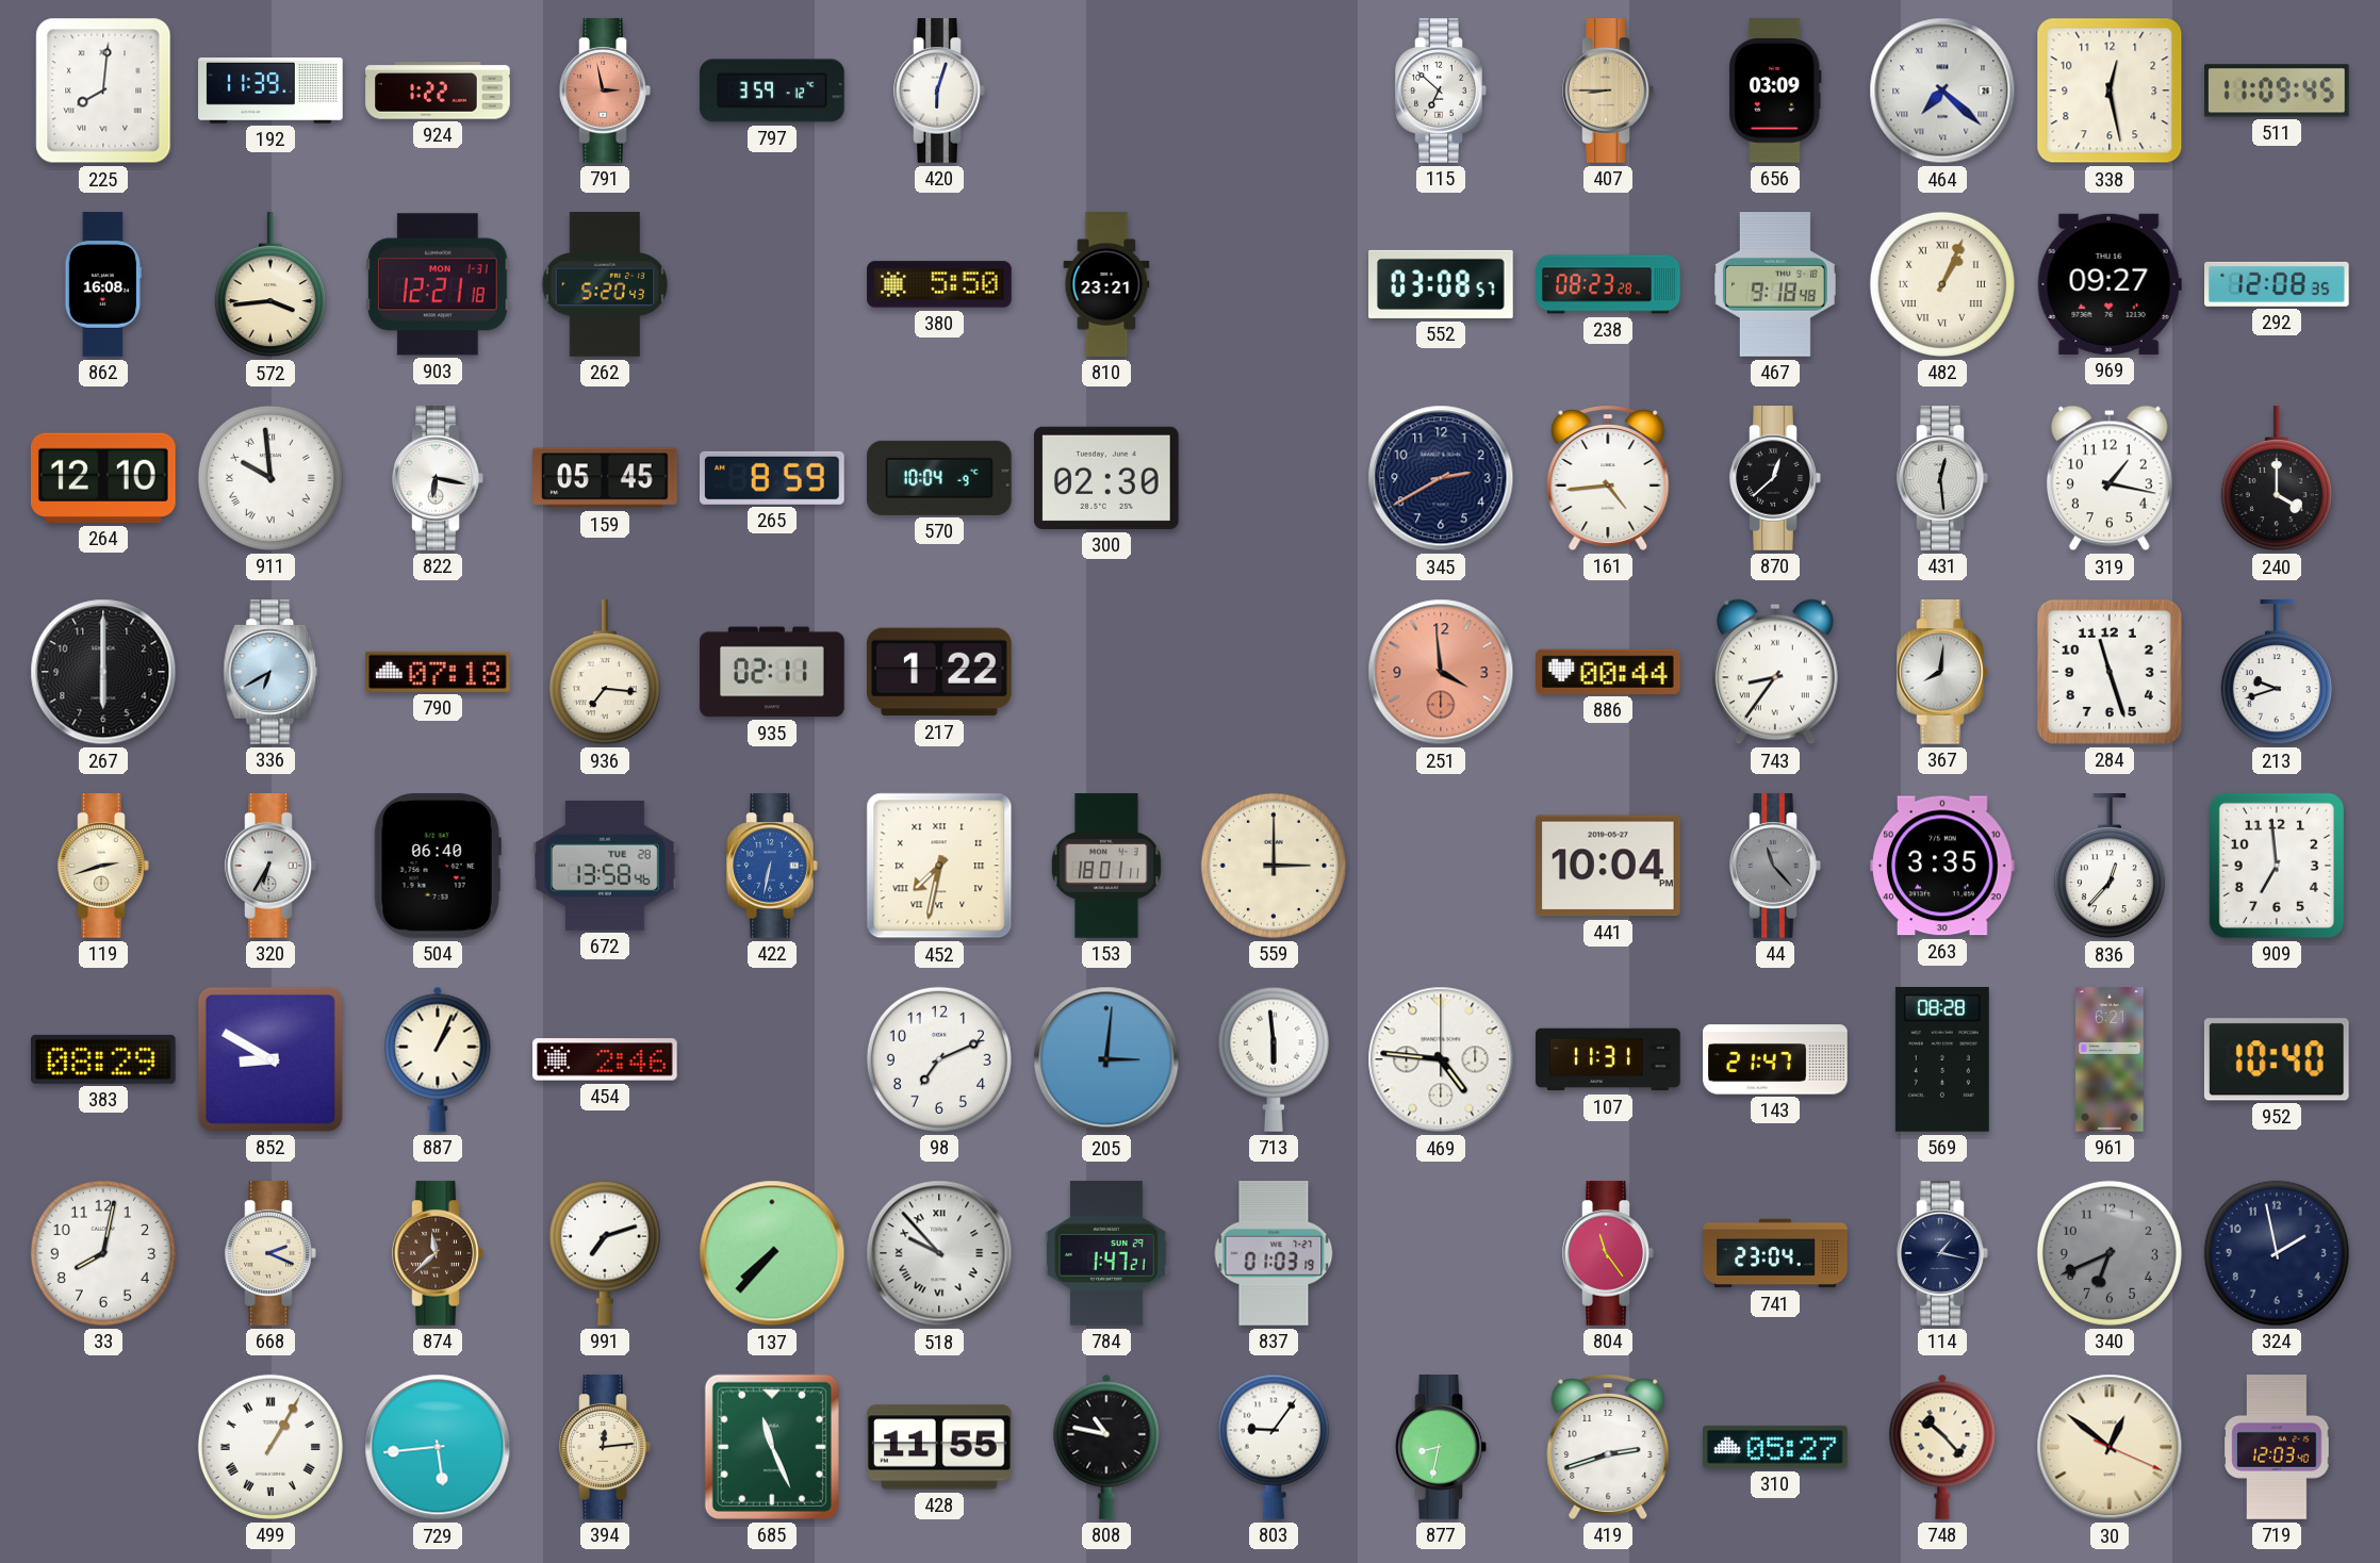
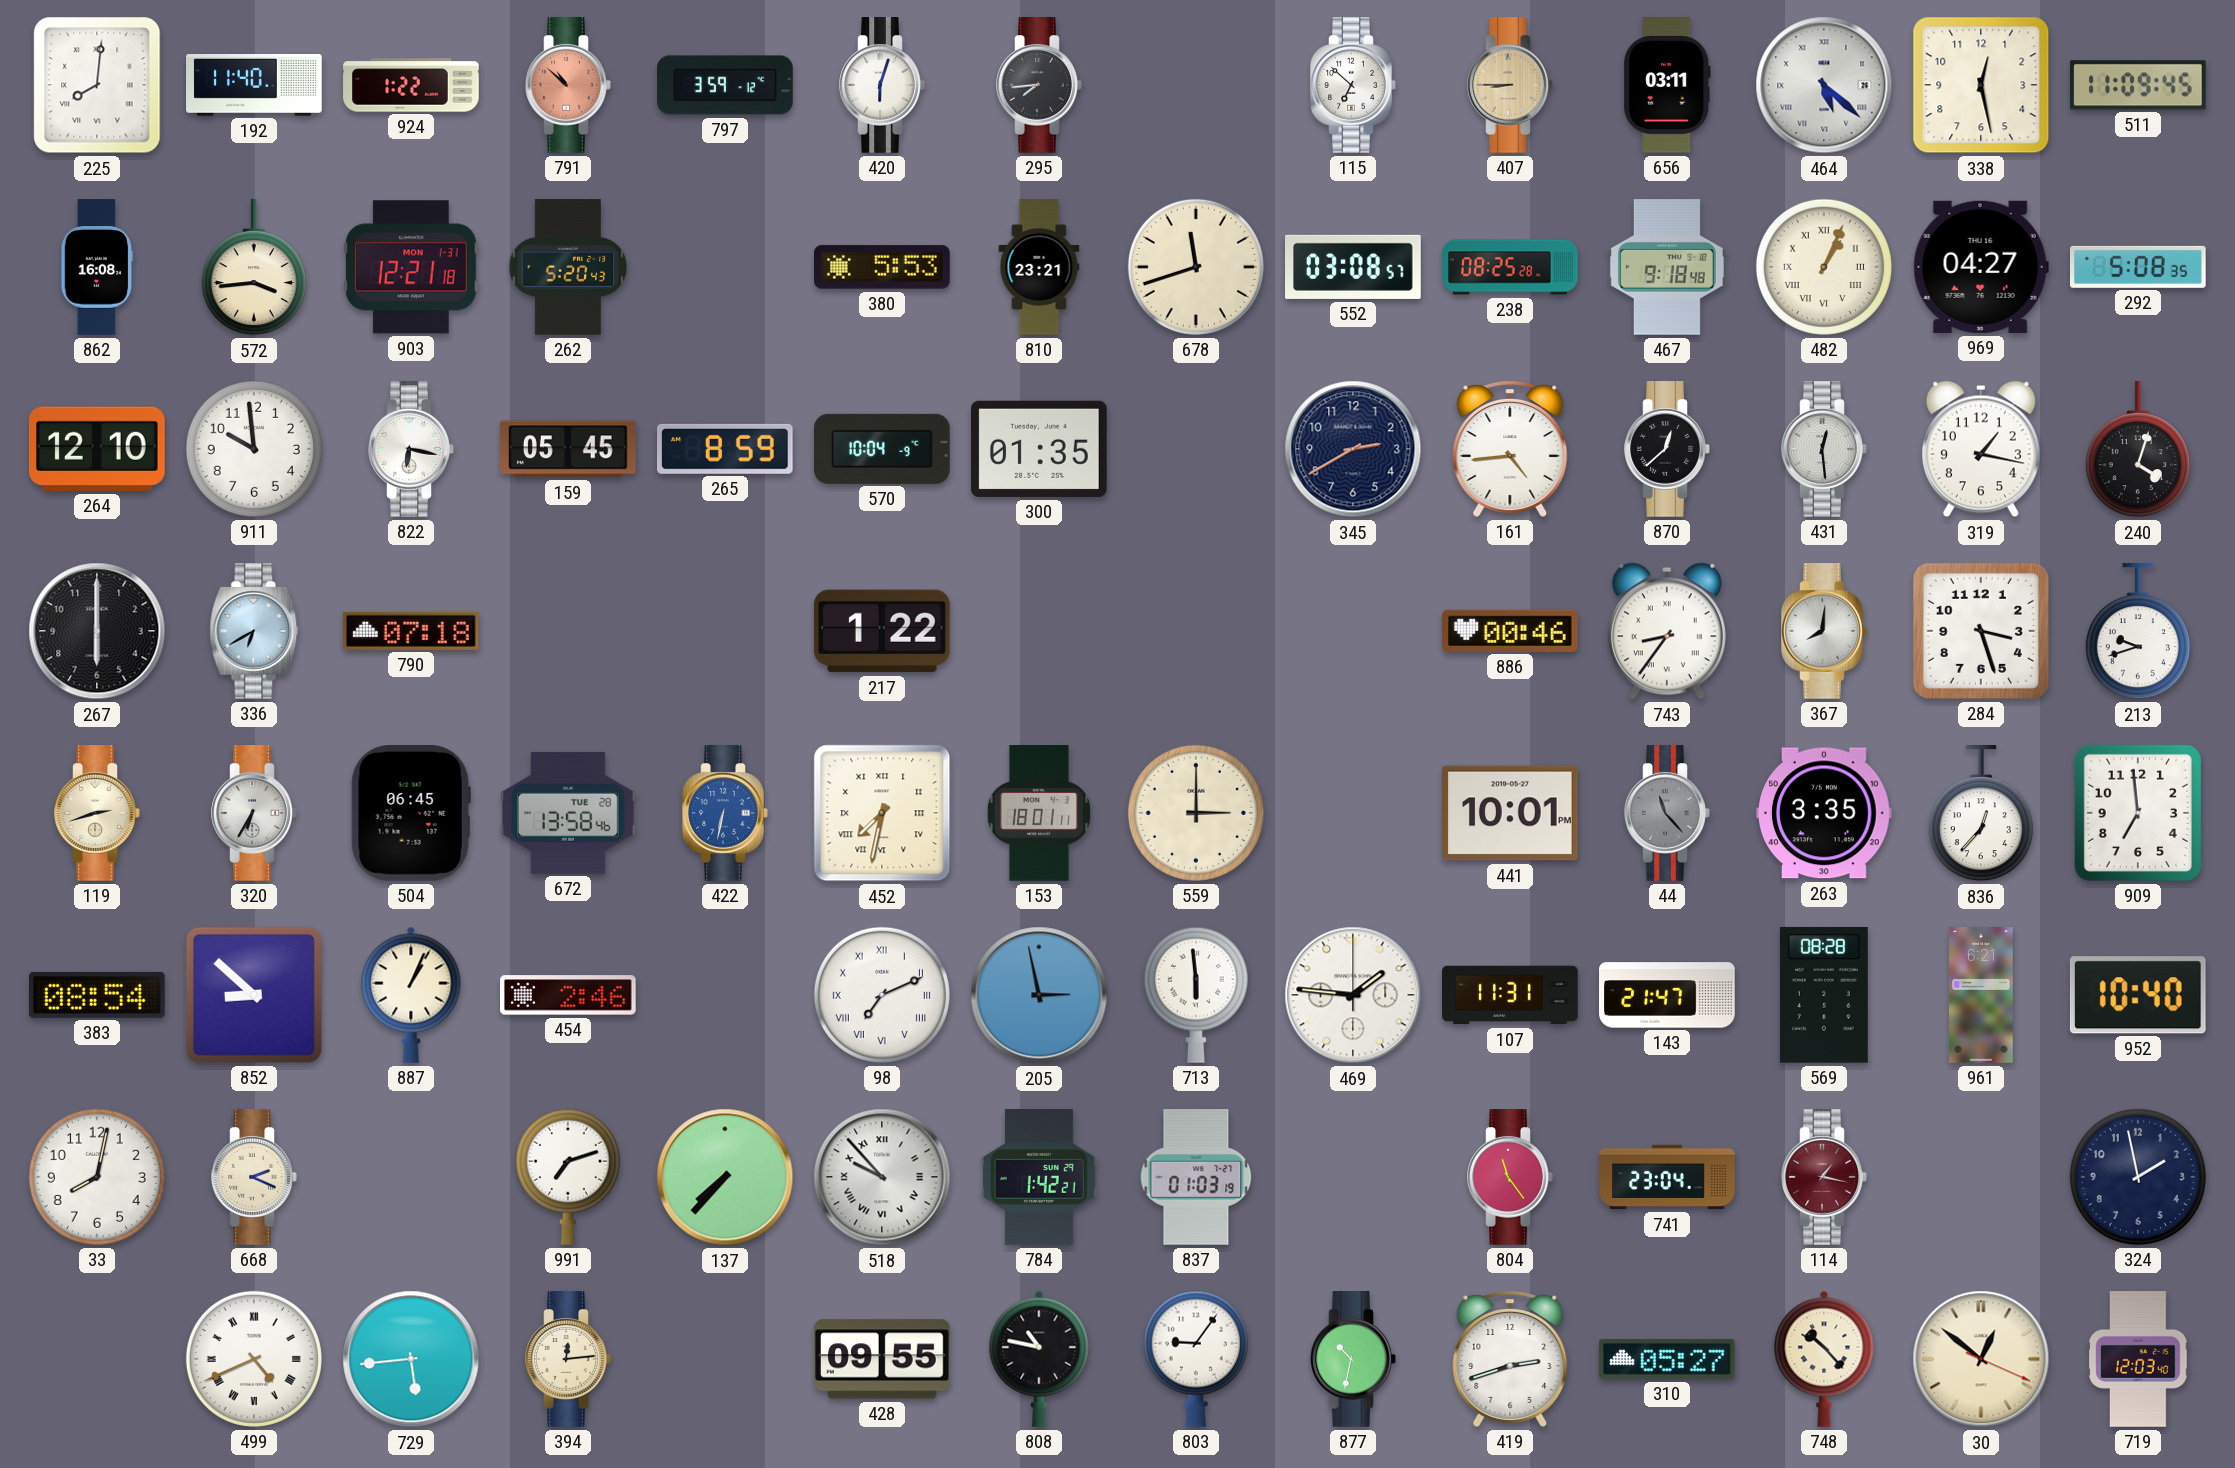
192: 11:39 -> 11:40
791: 2:58 -> 10:52
295: none -> 7:44
656: 03:09 -> 03:11
464: 7:22 -> 5:22
380: 5:50 -> 5:53
678: none -> 11:42
238: 08:23 -> 08:25
969: 09:27 -> 04:27
292: 12:08 -> 5:08
911 numerals: Roman -> Arabic
300: 02:30 -> 01:35
240: 4:00 -> 4:03
936: 7:16 -> none
935: 02:11 -> none
251: 3:59 -> none
886: 00:44 -> 00:46
284: 11:27 -> 3:27
504: 06:40 -> 06:45
441: 10:04 -> 10:01
383: 08:29 -> 08:54
852: 8:50 -> 8:52
98 numerals: Arabic -> Roman
205: 3:01 -> 2:58
469: 4:46 -> 1:46
874: 11:38 -> none
784: 1:47 -> 1:42
114 dial: navy -> burgundy
340: 6:41 -> none
499: 1:05 -> 4:41
685: 11:26 -> none
428: 11:55 -> 09:55
877: 8:32 -> 10:32
